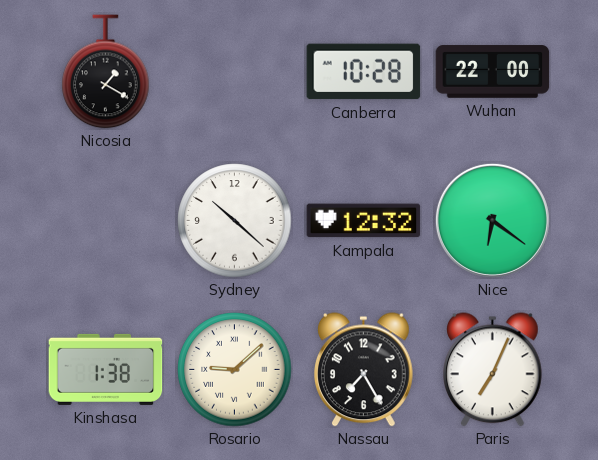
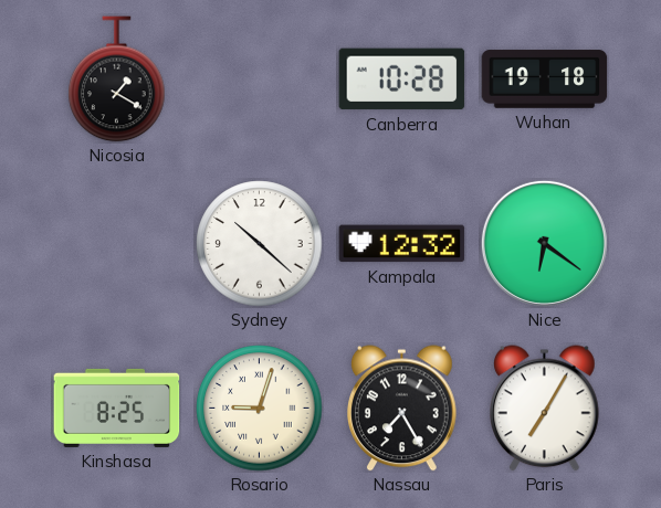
Wuhan: 22:00 -> 19:18
Kinshasa: 1:38 -> 8:25
Rosario: 9:08 -> 9:03
Paris: 7:04 -> 7:05
